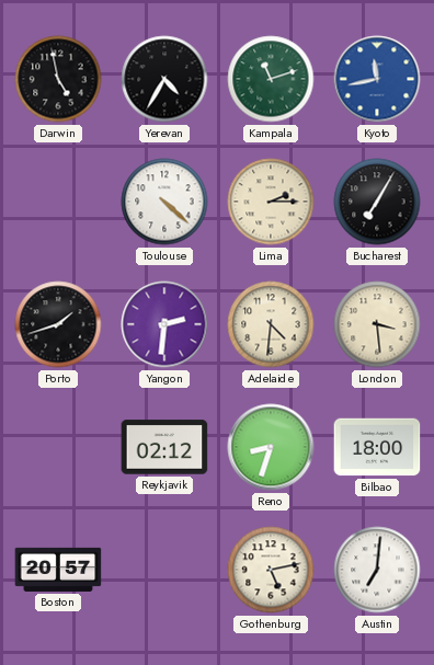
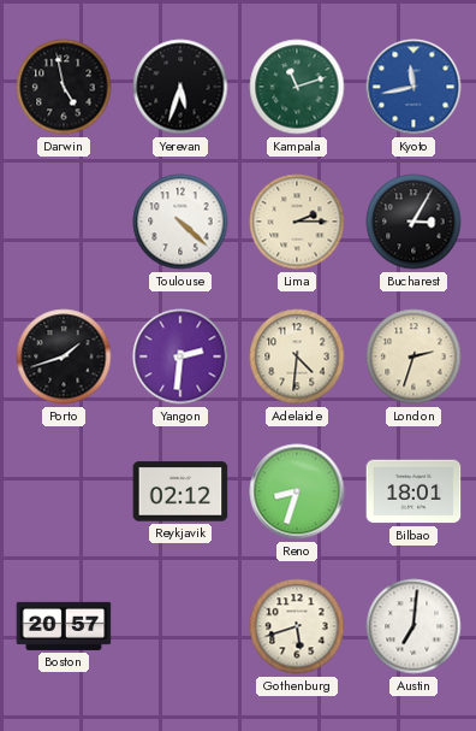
Yerevan: 4:35 -> 5:33
Bucharest: 7:05 -> 3:05
London: 3:29 -> 2:33
Bilbao: 18:00 -> 18:01
Gothenburg: 5:13 -> 5:42
